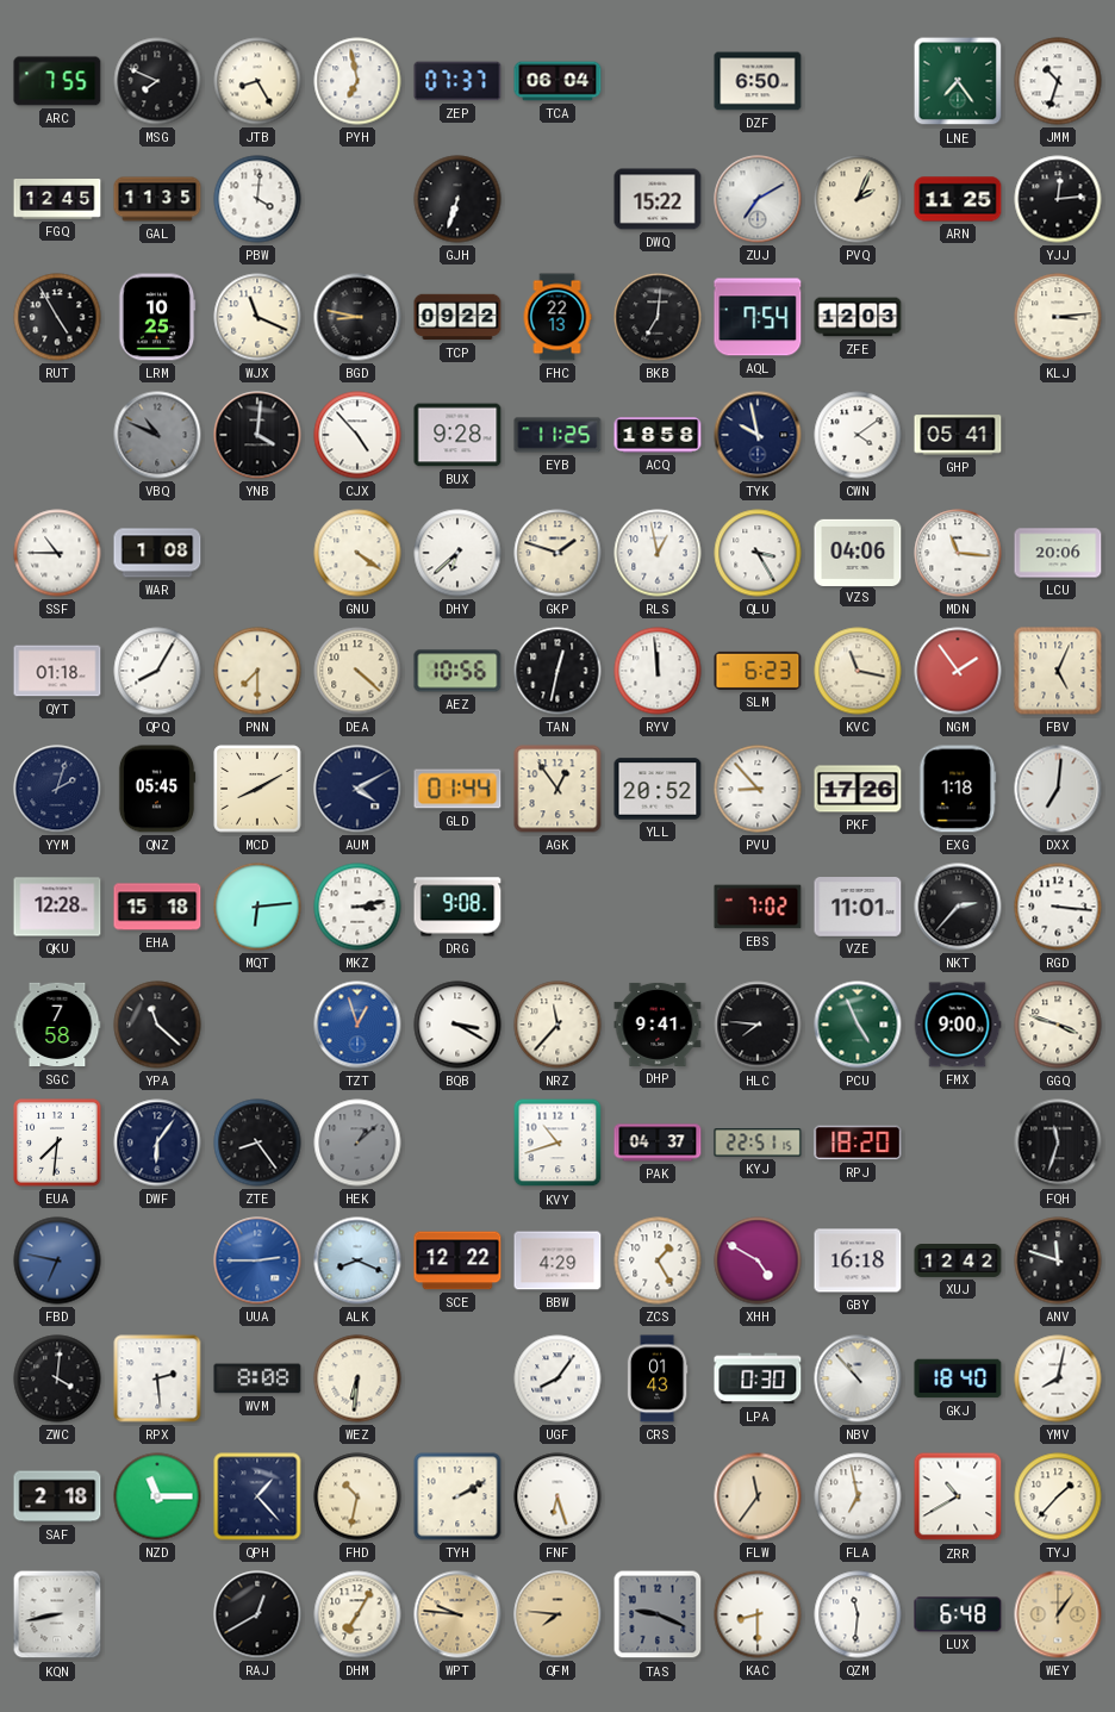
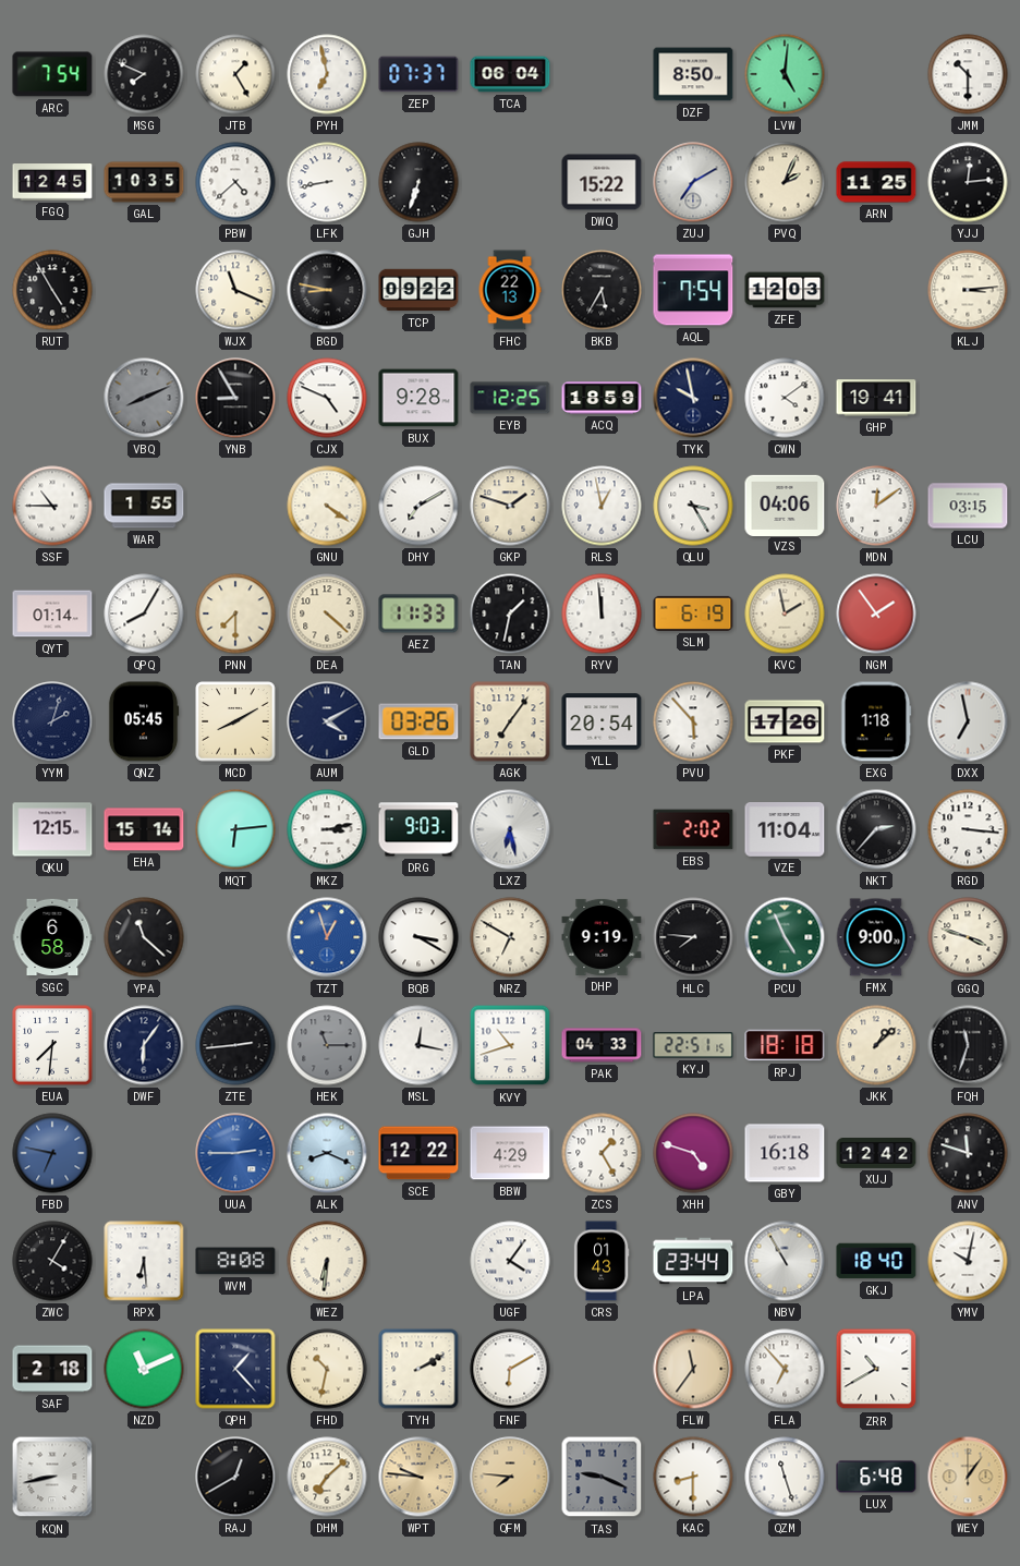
ARC: 7:55 -> 7:54
JTB: 8:25 -> 1:25
DZF: 6:50 -> 8:50
LVW: none -> 5:01
LNE: 7:24 -> none
JMM: 10:33 -> 10:30
GAL: 11:35 -> 10:35
PBW: 4:01 -> 4:38
LFK: none -> 8:43
LRM: 10:25 -> none
BKB: 7:01 -> 5:35
VBQ: 10:49 -> 8:11
YNB: 4:01 -> 8:55
CJX: 4:53 -> 4:49
EYB: 11:25 -> 12:25
ACQ: 18:58 -> 18:59
GHP: 05:41 -> 19:41
WAR: 1:08 -> 1:55
DHY: 6:38 -> 7:10
MDN: 11:16 -> 12:09
LCU: 20:06 -> 03:15
QYT: 01:18 -> 01:14
AEZ: 10:56 -> 11:33
TAN: 12:32 -> 1:32
SLM: 6:23 -> 6:19
KVC: 11:17 -> 1:58
FBV: 5:04 -> none
GLD: 01:44 -> 03:26
AGK: 12:54 -> 7:06
YLL: 20:52 -> 20:54
PVU: 8:53 -> 5:53
DXX: 7:01 -> 6:58
QKU: 12:28 -> 12:15
EHA: 15:18 -> 15:14
DRG: 9:08 -> 9:03
LXZ: none -> 6:28
EBS: 7:02 -> 2:02
VZE: 11:01 -> 11:04
SGC: 7:58 -> 6:58
NRZ: 11:37 -> 6:50
DHP: 9:41 -> 9:19
ZTE: 8:24 -> 2:44
HEK: 1:08 -> 11:15
MSL: none -> 12:17
PAK: 04:37 -> 04:33
RPJ: 18:20 -> 18:18
JKK: none -> 1:08
XHH: 4:50 -> 4:48
ZWC: 4:01 -> 4:05
RPX: 2:29 -> 6:29
UGF: 8:06 -> 4:06
LPA: 0:30 -> 23:44
NBV: 10:53 -> 10:55
YMV: 8:02 -> 10:02
NZD: 11:15 -> 11:11
FNF: 6:27 -> 6:10
FLA: 6:58 -> 6:53
TYJ: 1:37 -> none
DHM: 7:05 -> 7:08
QZM: 11:31 -> 11:27
